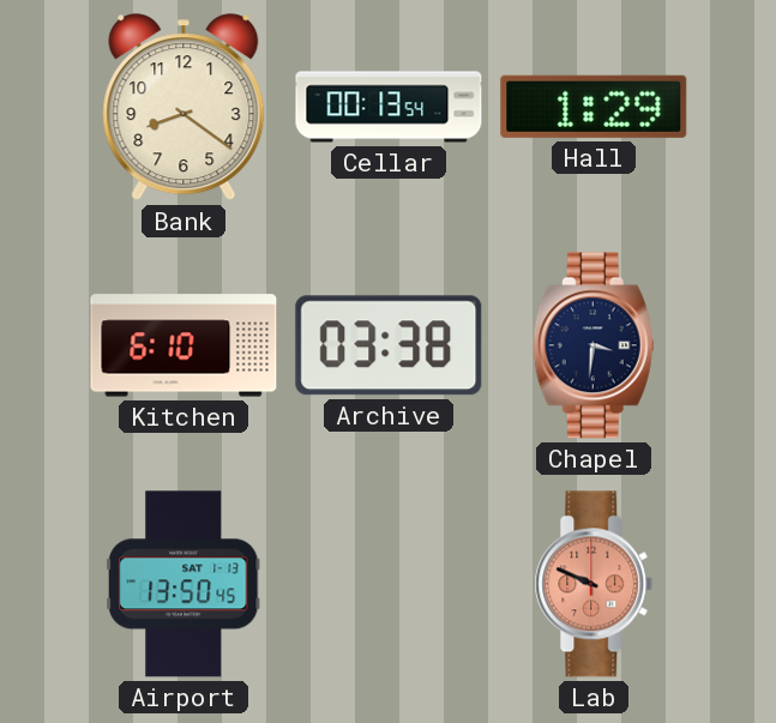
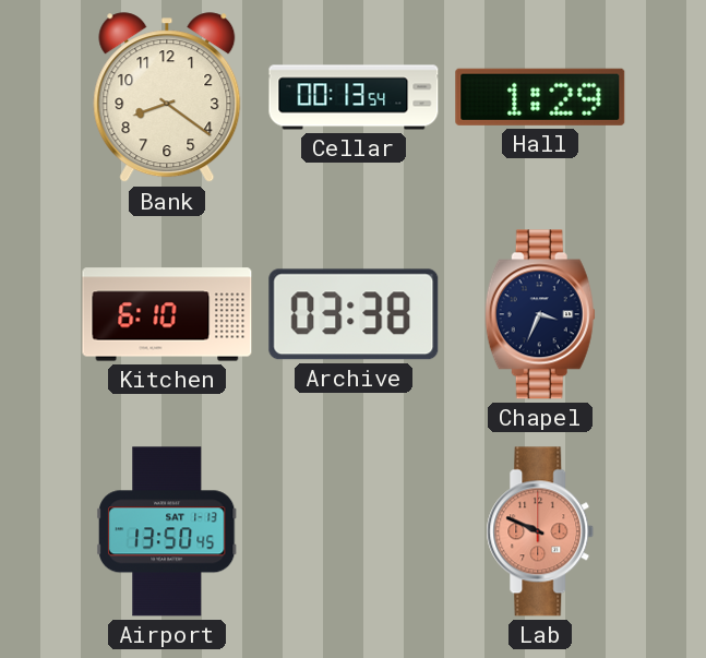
Chapel: 3:31 -> 3:34
